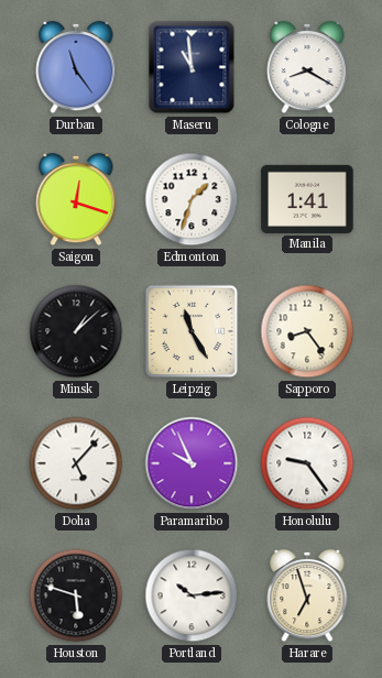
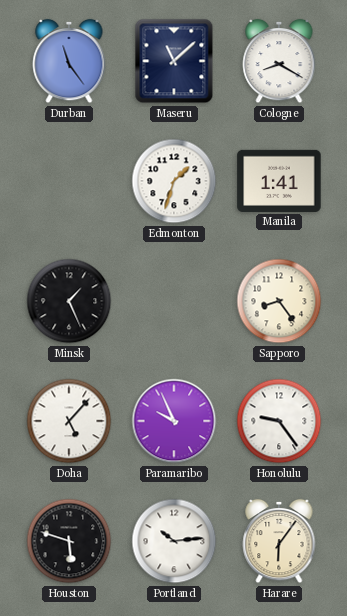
Maseru: 10:59 -> 11:08
Saigon: 12:18 -> none
Minsk: 1:08 -> 1:26
Leipzig: 11:25 -> none
Harare: 6:57 -> 6:06
